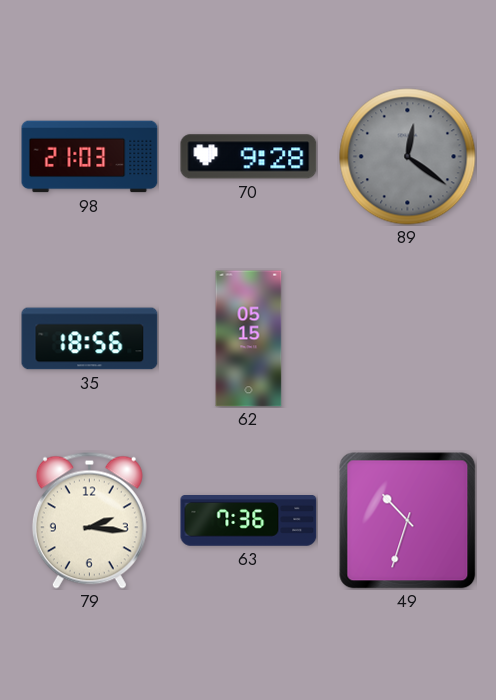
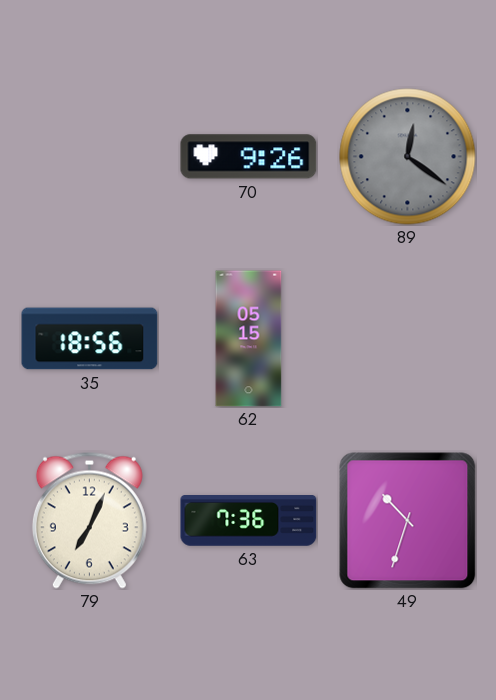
98: 21:03 -> none
70: 9:28 -> 9:26
79: 2:16 -> 7:04
